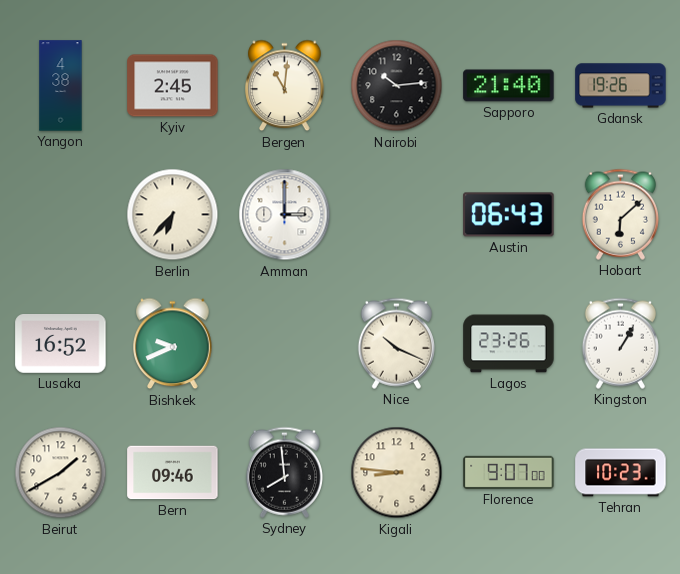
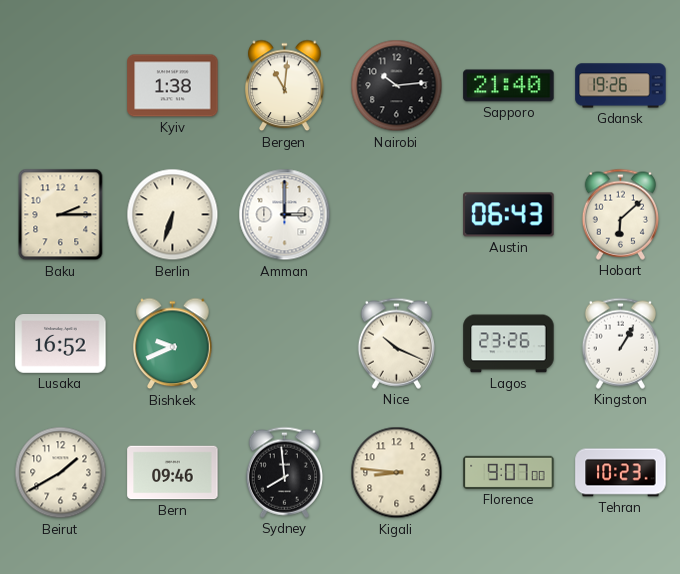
Yangon: 4:38 -> none
Kyiv: 2:45 -> 1:38
Baku: none -> 2:15
Berlin: 6:37 -> 6:33
